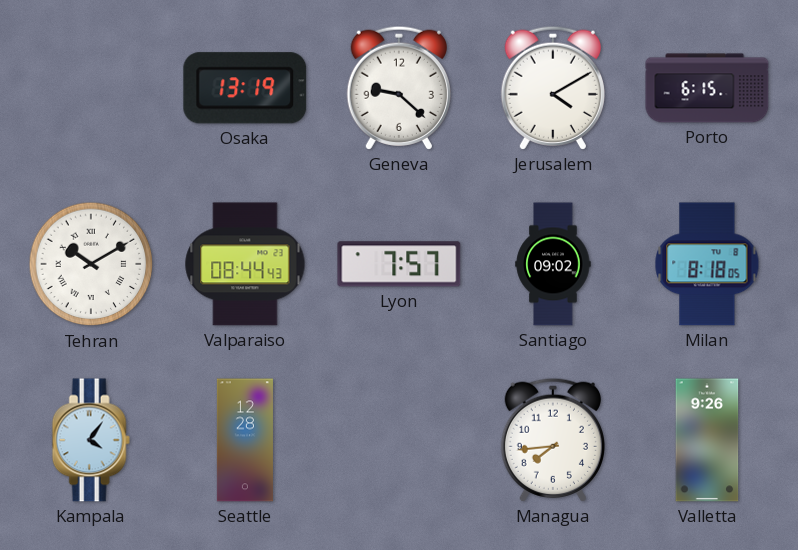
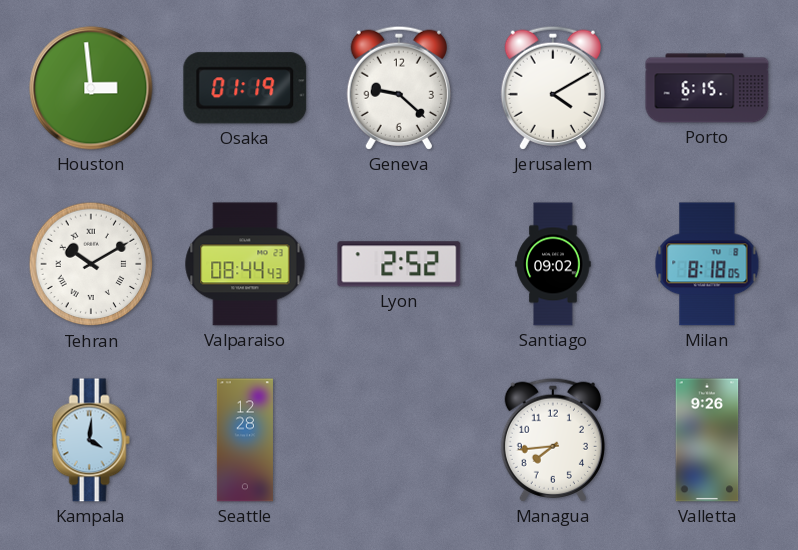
Houston: none -> 2:59
Osaka: 13:19 -> 01:19
Lyon: 7:57 -> 2:52
Kampala: 4:06 -> 4:01
